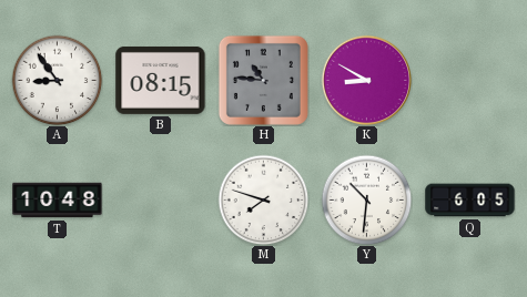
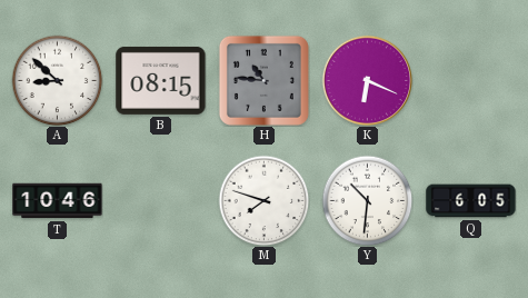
A: 8:54 -> 8:52
K: 8:50 -> 6:19
T: 10:48 -> 10:46
